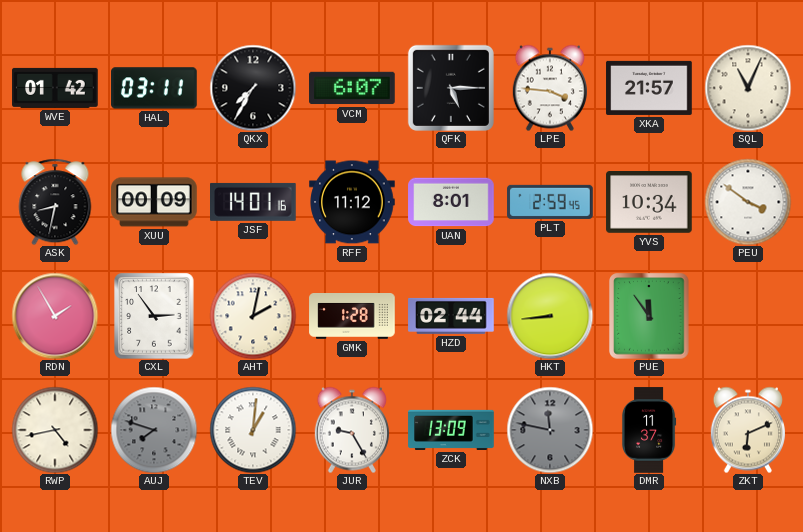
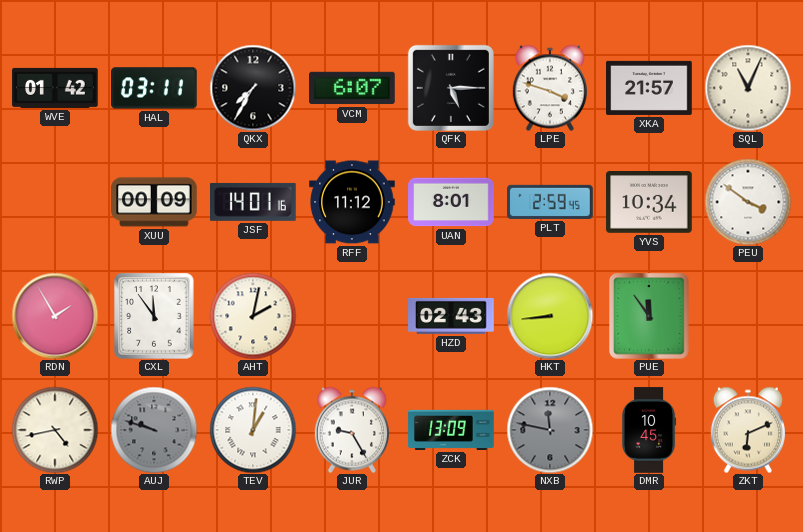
LPE: 3:46 -> 3:48
ASK: 8:32 -> none
CXL: 2:54 -> 11:54
GMK: 1:28 -> none
HZD: 02:44 -> 02:43
AUJ: 7:48 -> 9:48
DMR: 11:37 -> 10:45
